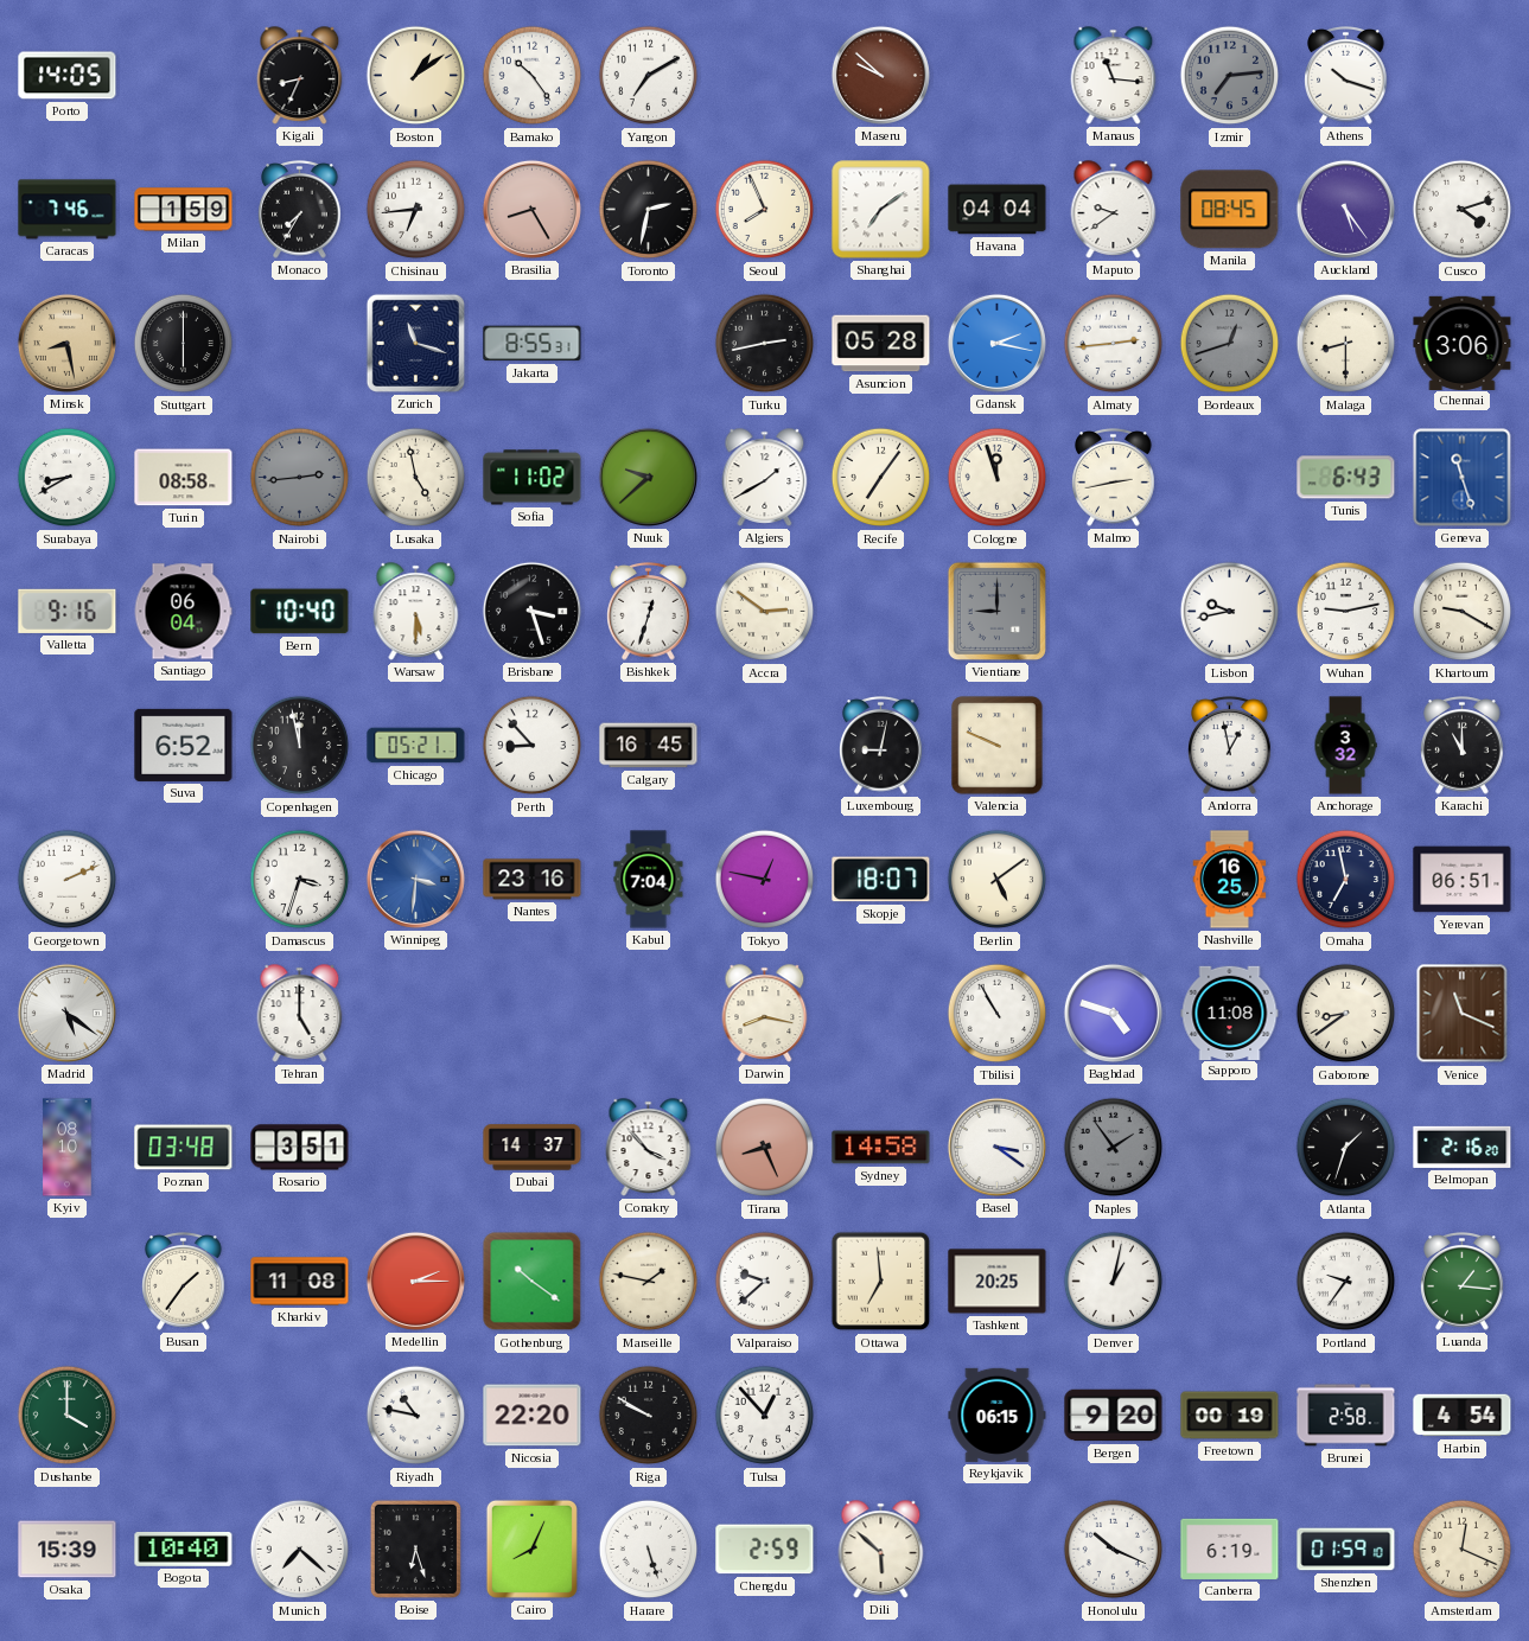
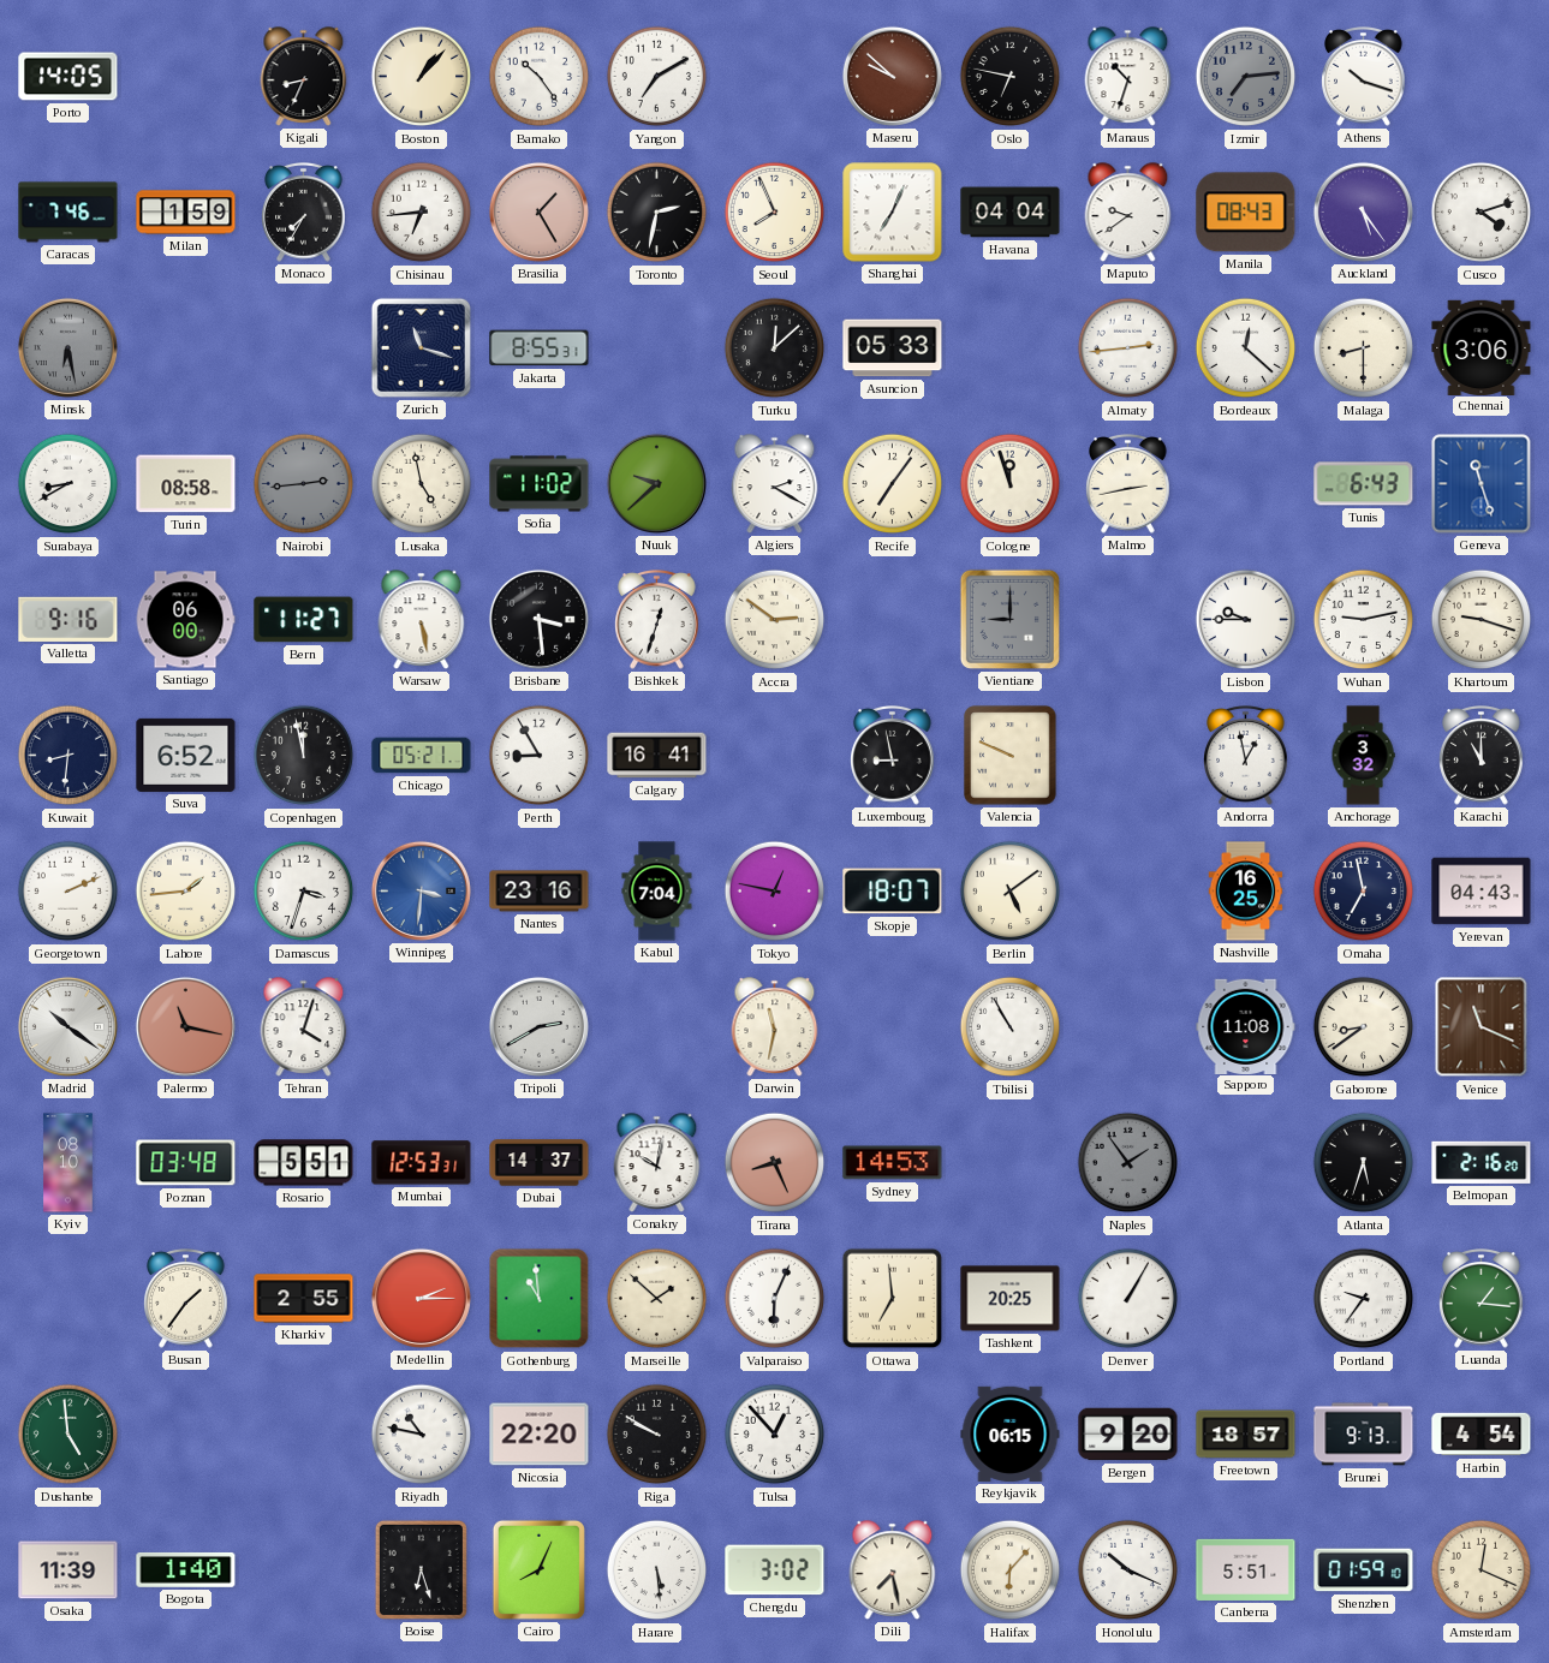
Boston: 1:09 -> 1:07
Oslo: none -> 6:47
Manaus: 11:16 -> 10:33
Brasilia: 8:25 -> 1:25
Shanghai: 7:09 -> 7:04
Manila: 08:45 -> 08:43
Minsk: 8:28 -> 6:28
Minsk dial: champagne -> grey
Stuttgart: 6:00 -> none
Turku: 2:43 -> 12:08
Asuncion: 05:28 -> 05:33
Gdansk: 2:17 -> none
Bordeaux: 12:42 -> 12:22
Bordeaux dial: grey -> white
Algiers: 1:40 -> 2:20
Santiago: 06:04 -> 06:00
Bern: 10:40 -> 11:27
Warsaw: 5:30 -> 5:28
Brisbane: 3:27 -> 3:29
Lisbon: 9:43 -> 9:45
Khartoum: 9:20 -> 9:18
Kuwait: none -> 8:31
Perth: 8:53 -> 8:55
Calgary: 16:45 -> 16:41
Luxembourg: 9:02 -> 8:58
Lahore: none -> 1:44
Yerevan: 06:51 -> 04:43
Madrid: 5:21 -> 10:21
Palermo: none -> 11:17
Tehran: 5:00 -> 4:03
Tripoli: none -> 2:40
Darwin: 8:17 -> 11:32
Baghdad: 4:48 -> none
Rosario: 3:51 -> 5:51
Mumbai: none -> 12:53
Conakry: 3:53 -> 10:02
Sydney: 14:58 -> 14:53
Basel: 3:21 -> none
Atlanta: 1:33 -> 5:33
Kharkiv: 11:08 -> 2:55
Gothenburg: 10:21 -> 10:59
Marseille: 1:47 -> 1:52
Valparaiso: 9:38 -> 6:04
Denver: 1:02 -> 1:05
Dushanbe: 4:00 -> 4:59
Freetown: 00:19 -> 18:57
Brunei: 2:58 -> 9:13
Osaka: 15:39 -> 11:39
Bogota: 10:40 -> 1:40
Munich: 7:22 -> none
Harare: 5:27 -> 5:29
Chengdu: 2:59 -> 3:02
Dili: 5:52 -> 7:28
Halifax: none -> 6:07
Canberra: 6:19 -> 5:51
